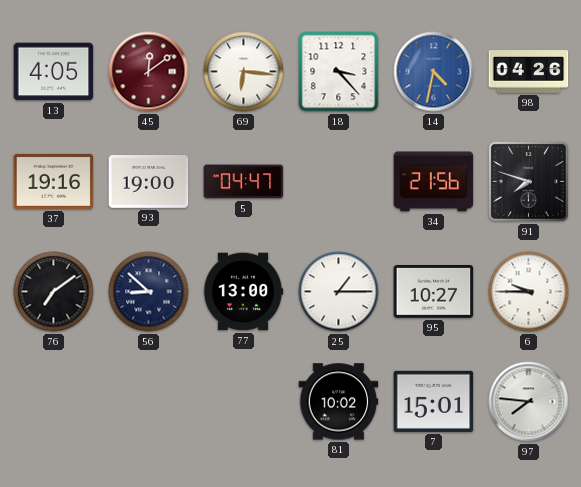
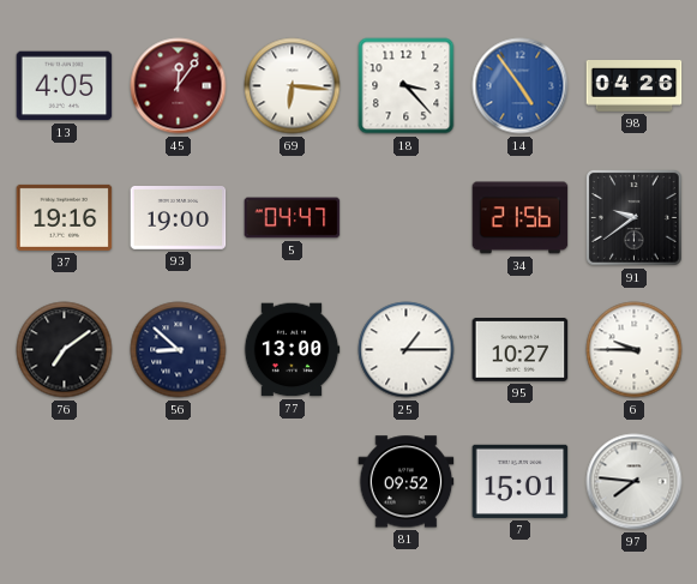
45: 12:09 -> 12:06
14: 4:32 -> 4:54
91: 7:48 -> 9:39
81: 10:02 -> 09:52
